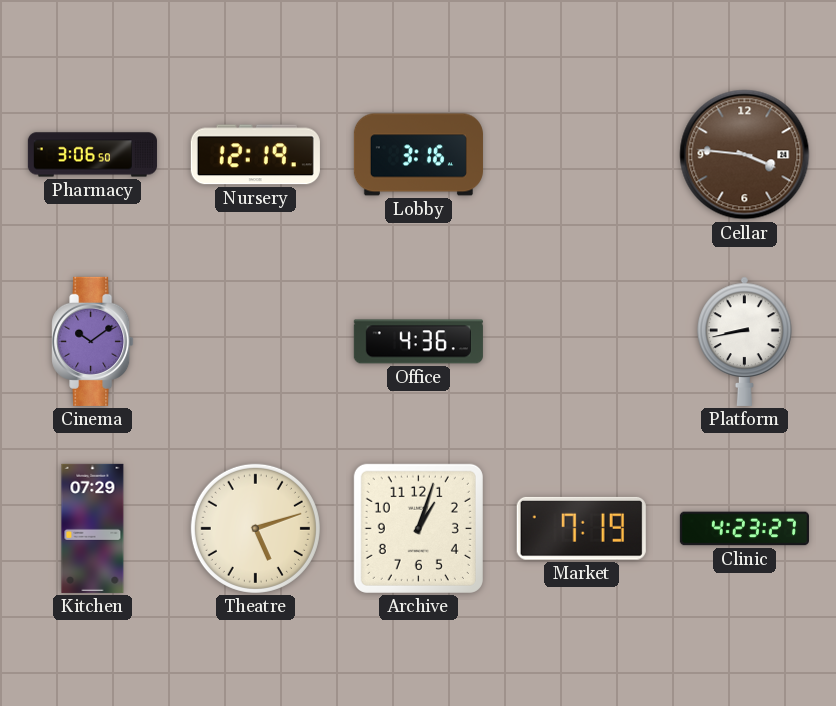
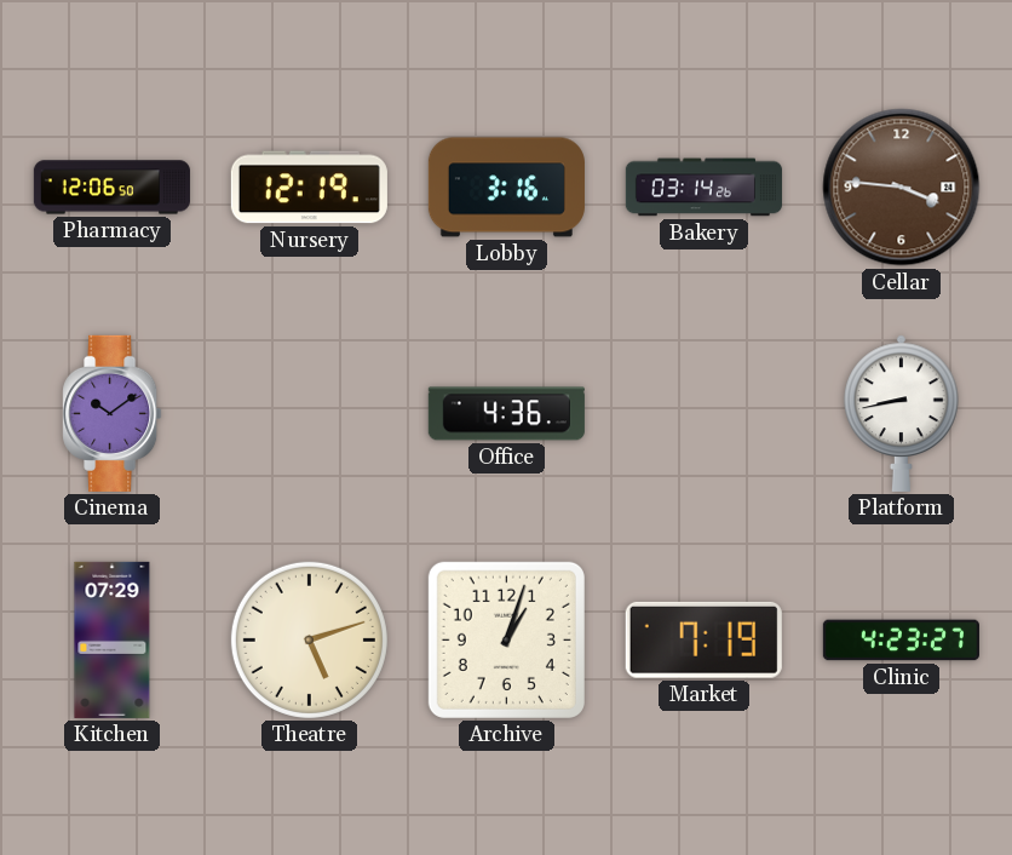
Pharmacy: 3:06 -> 12:06
Bakery: none -> 03:14
